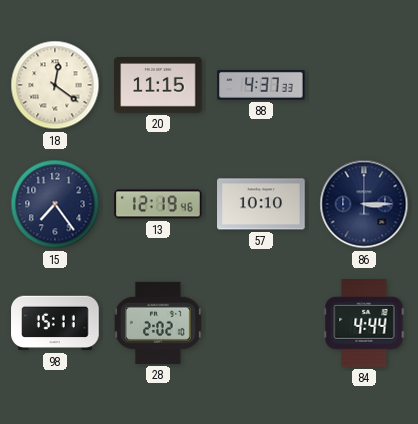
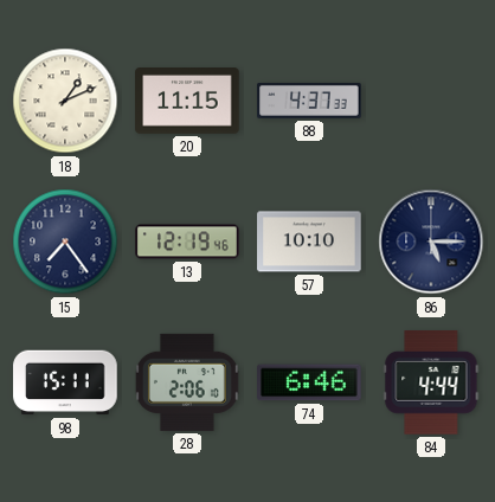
18: 12:21 -> 1:11
86: 3:15 -> 5:15
28: 2:02 -> 2:06
74: none -> 6:46
